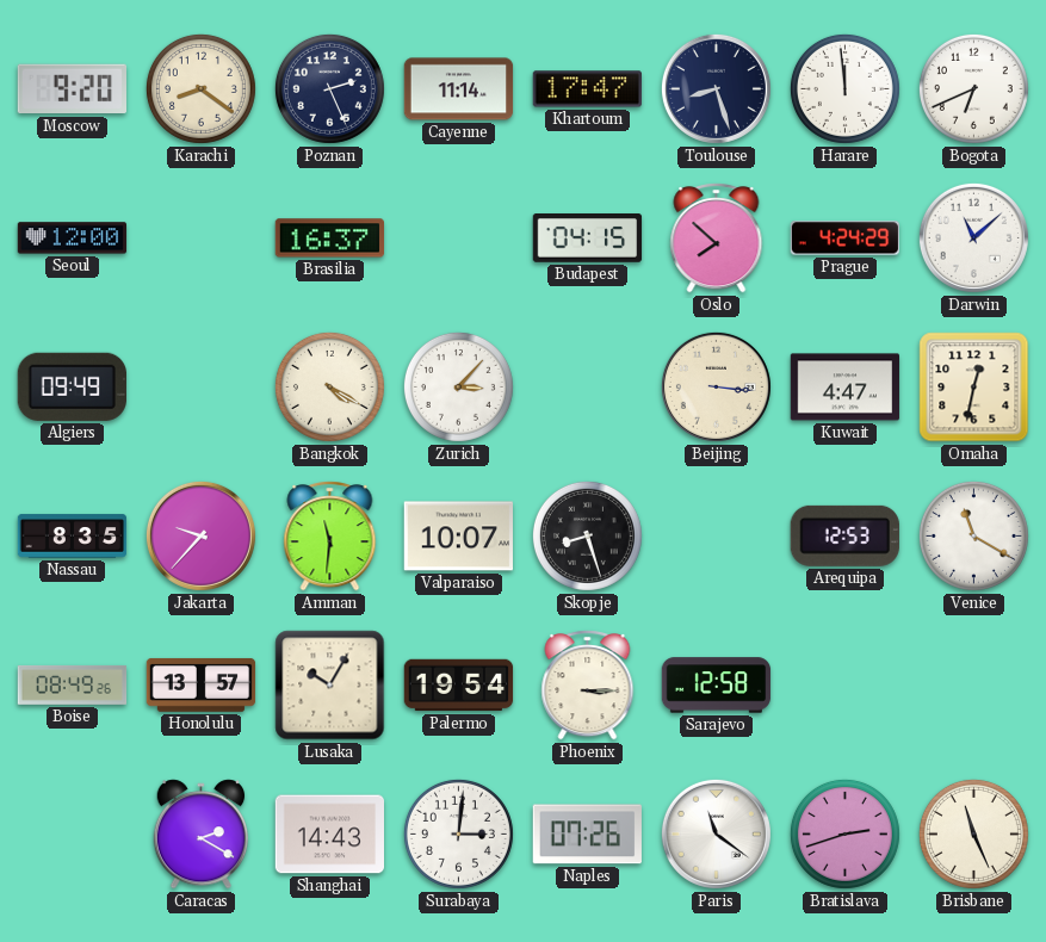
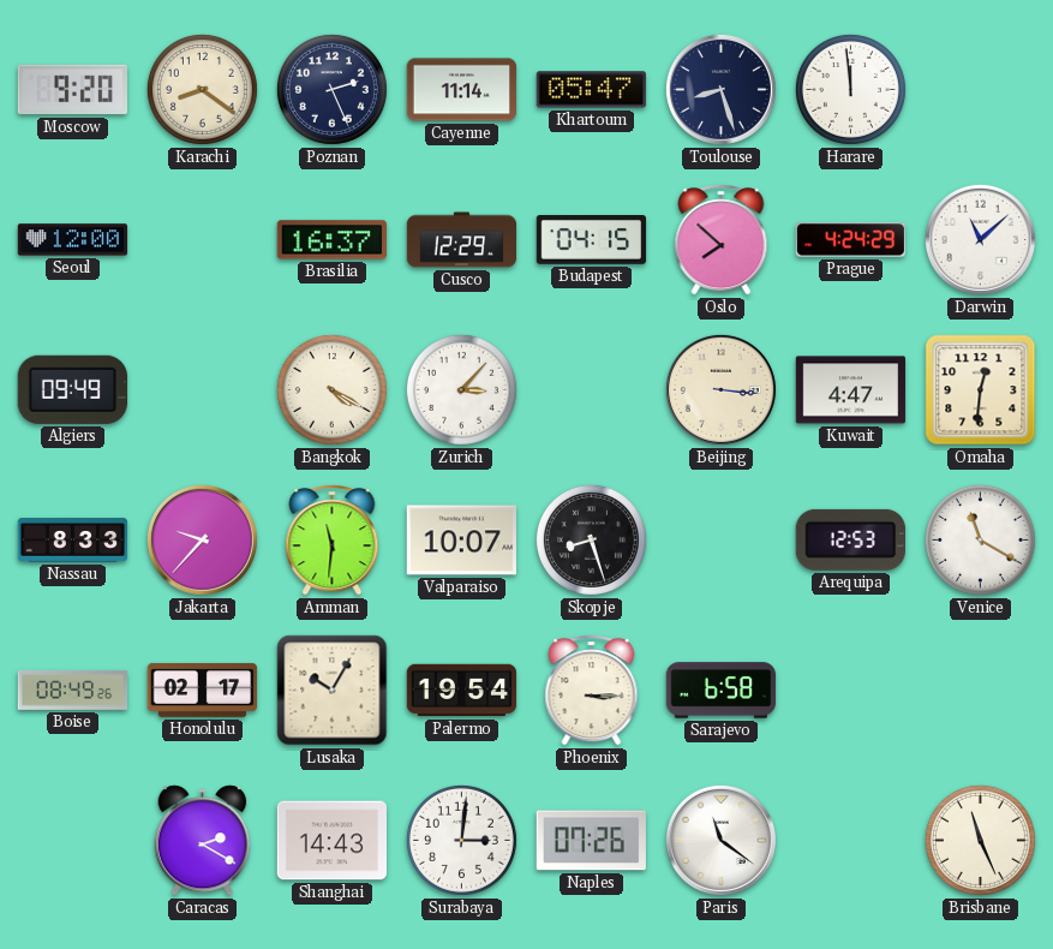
Khartoum: 17:47 -> 05:47
Bogota: 6:41 -> none
Cusco: none -> 12:29
Omaha: 12:32 -> 12:31
Nassau: 8:35 -> 8:33
Honolulu: 13:57 -> 02:17
Sarajevo: 12:58 -> 6:58
Bratislava: 2:42 -> none
